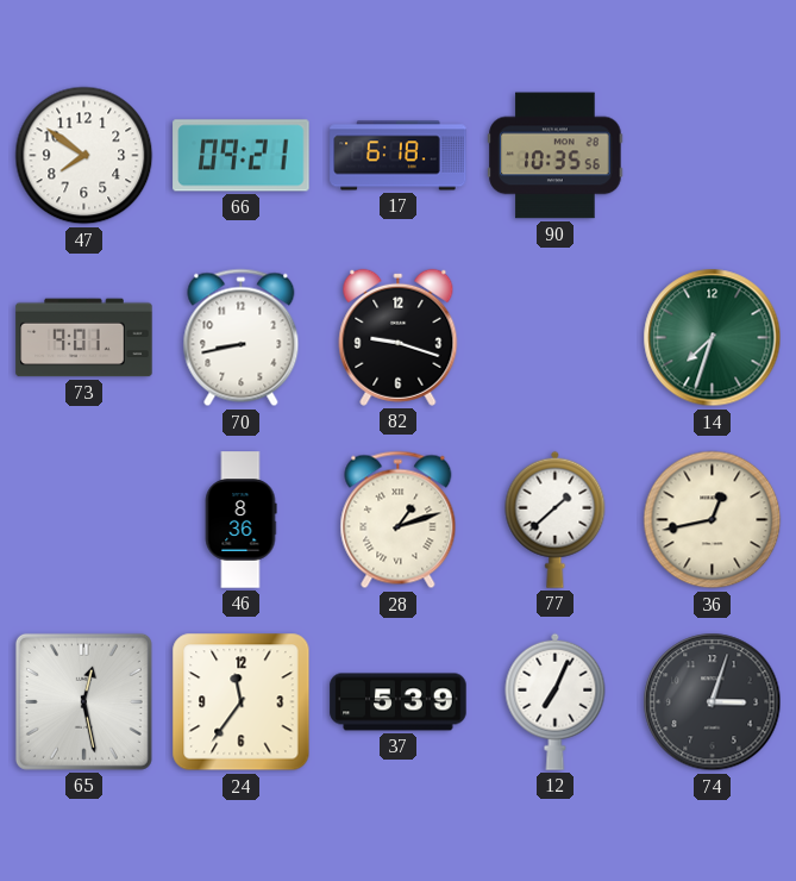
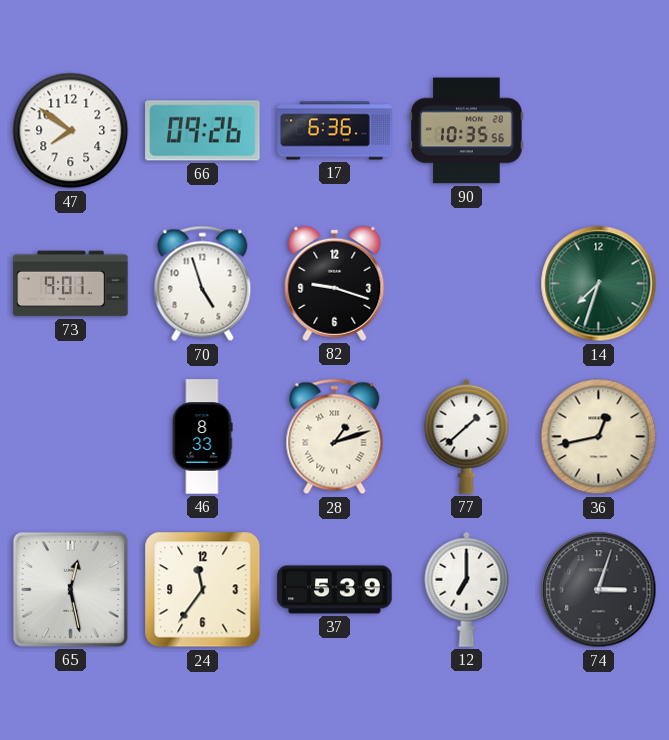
66: 09:21 -> 09:26
17: 6:18 -> 6:36
70: 8:43 -> 4:57
46: 8:36 -> 8:33
12: 7:04 -> 7:00
